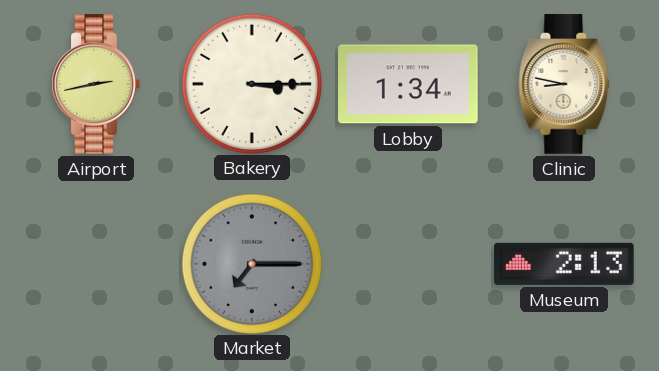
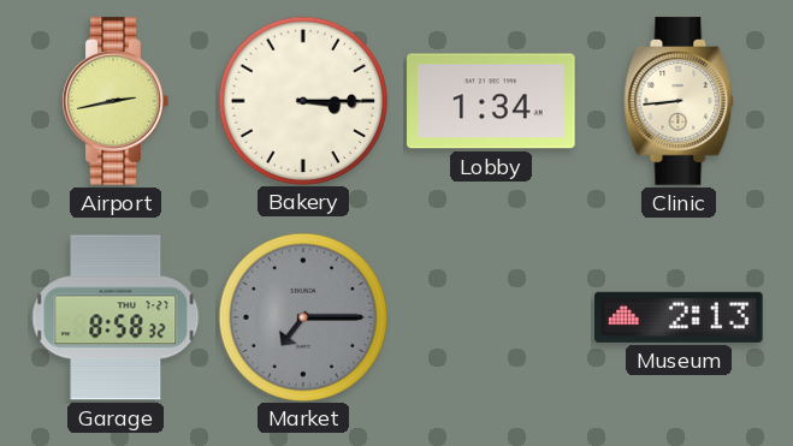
Clinic: 8:47 -> 8:44
Garage: none -> 8:58
